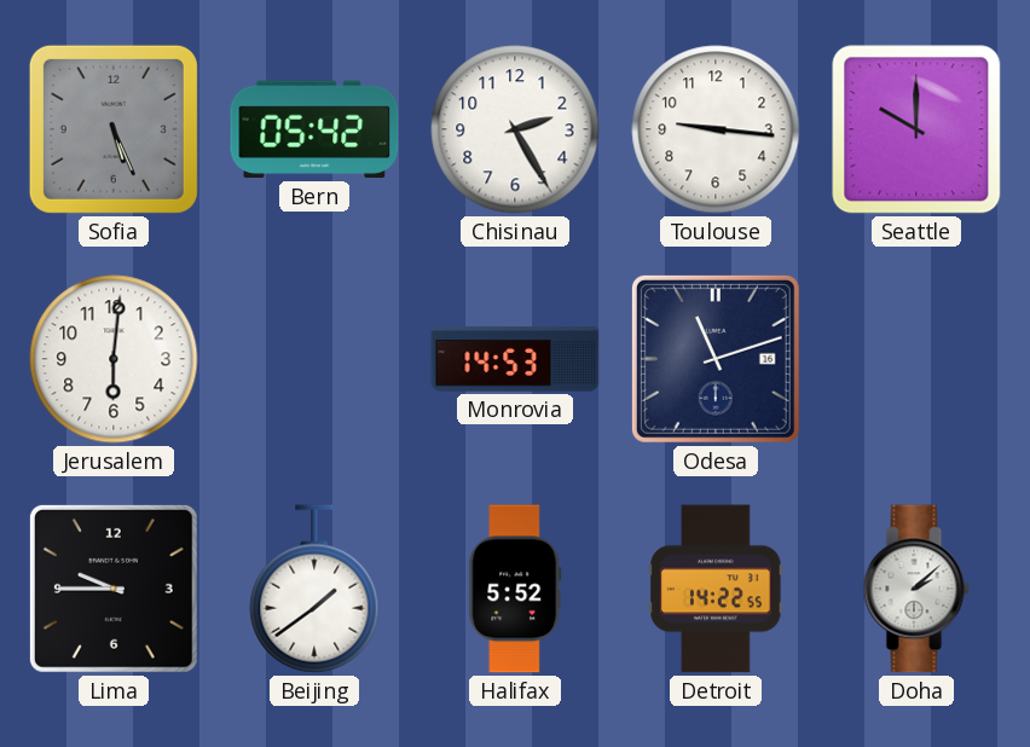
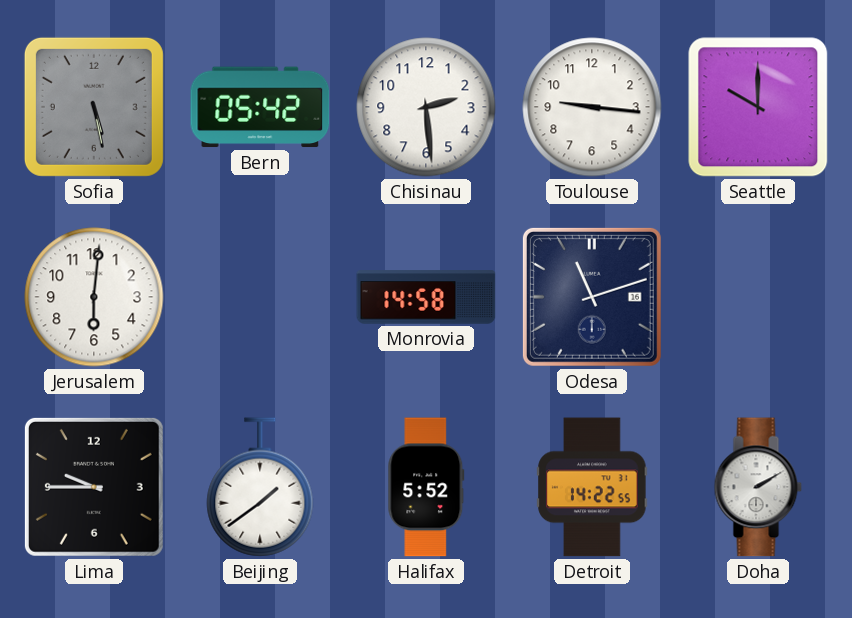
Sofia: 5:26 -> 5:28
Chisinau: 2:25 -> 2:29
Monrovia: 14:53 -> 14:58
Doha: 2:08 -> 2:10
